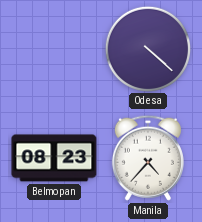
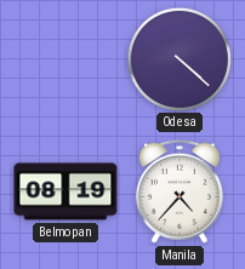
Belmopan: 08:23 -> 08:19
